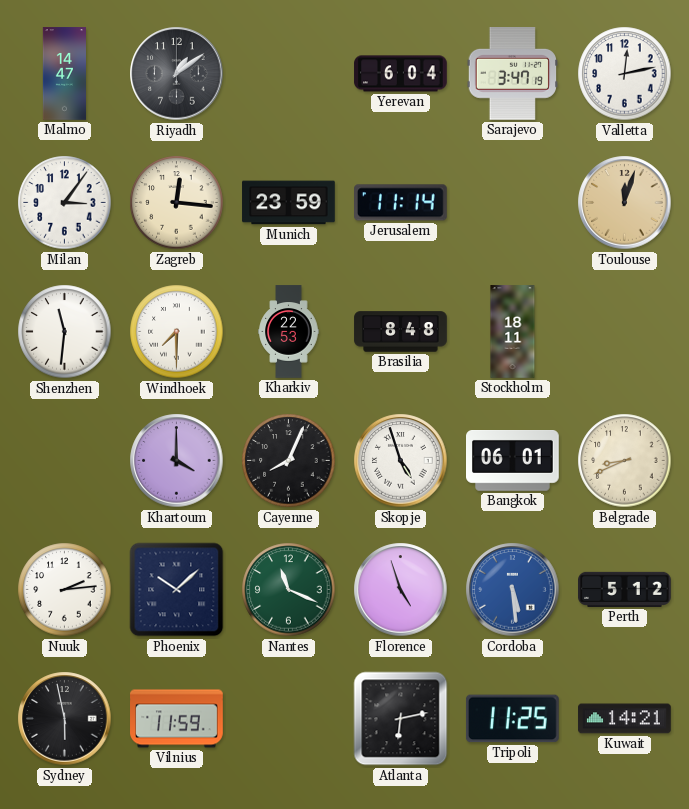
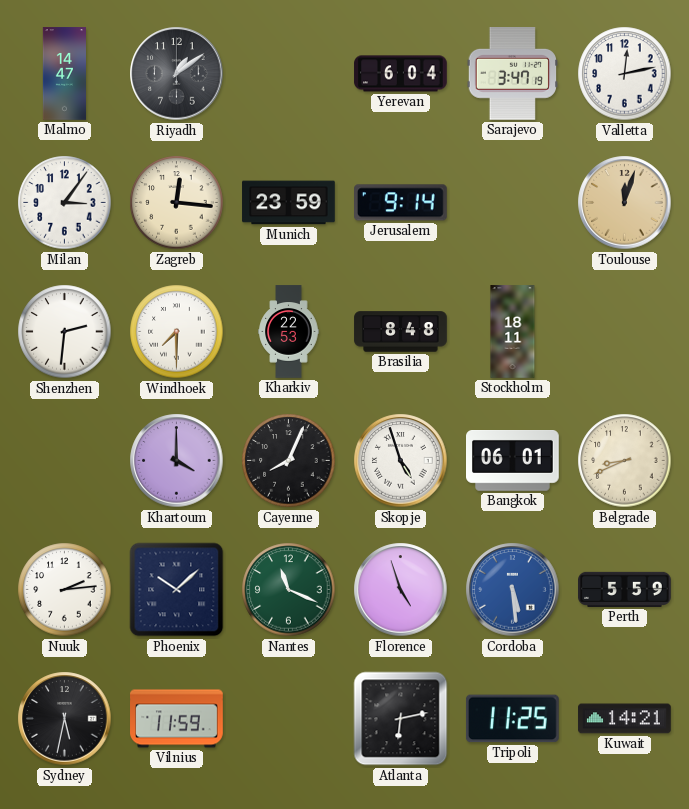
Jerusalem: 11:14 -> 9:14
Shenzhen: 11:31 -> 2:31
Perth: 5:12 -> 5:59
Sydney: 5:58 -> 5:32
